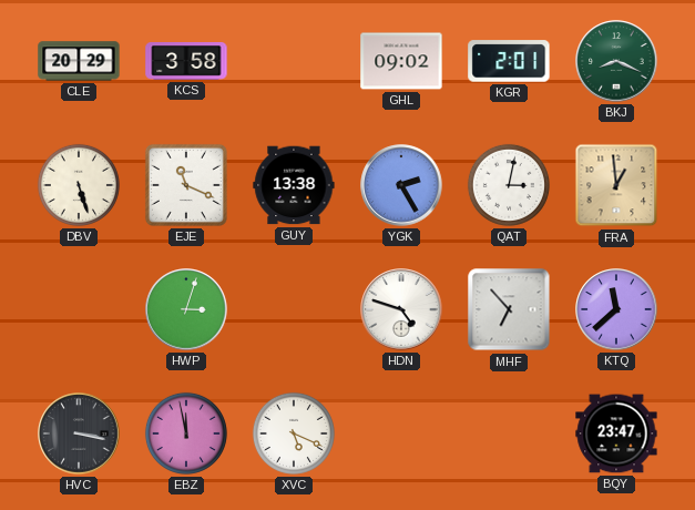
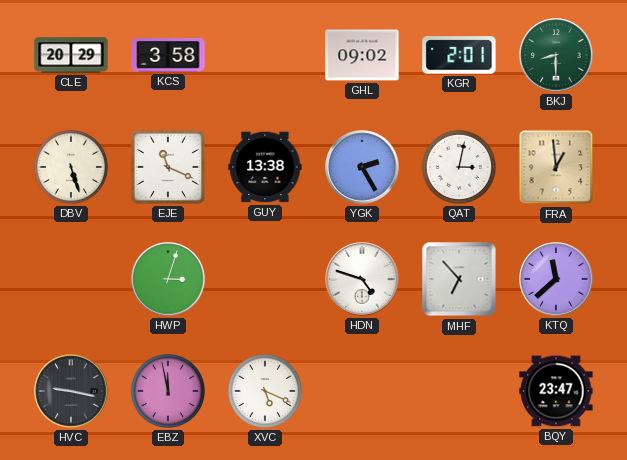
BKJ: 8:19 -> 8:30
HVC: 3:17 -> 9:17
